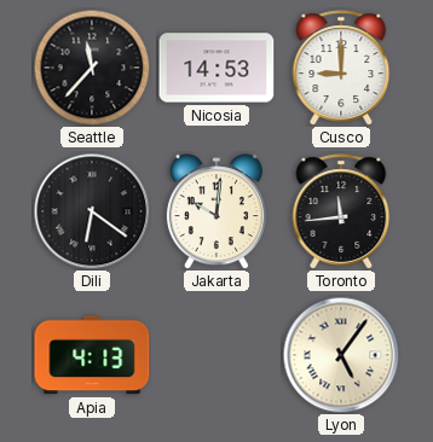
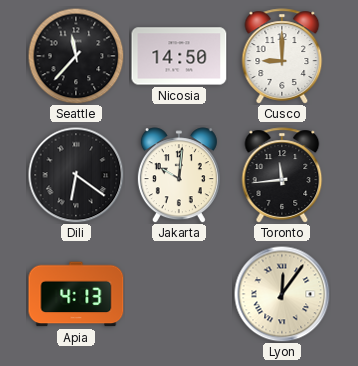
Nicosia: 14:53 -> 14:50
Lyon: 5:06 -> 12:06
